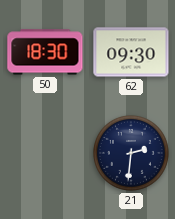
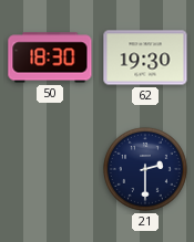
62: 09:30 -> 19:30
21: 2:31 -> 2:30
